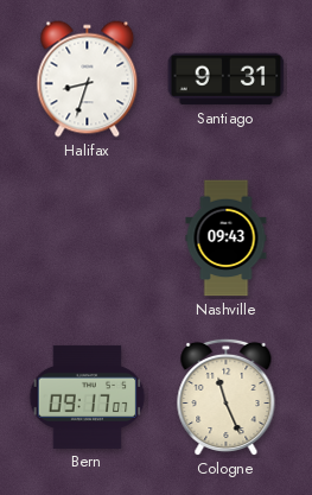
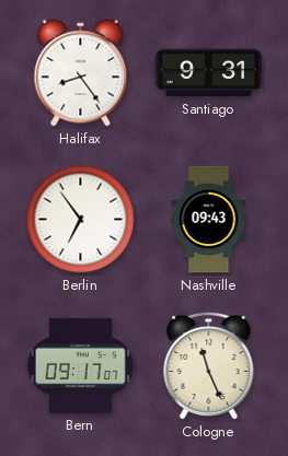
Halifax: 8:33 -> 8:24
Berlin: none -> 6:54
